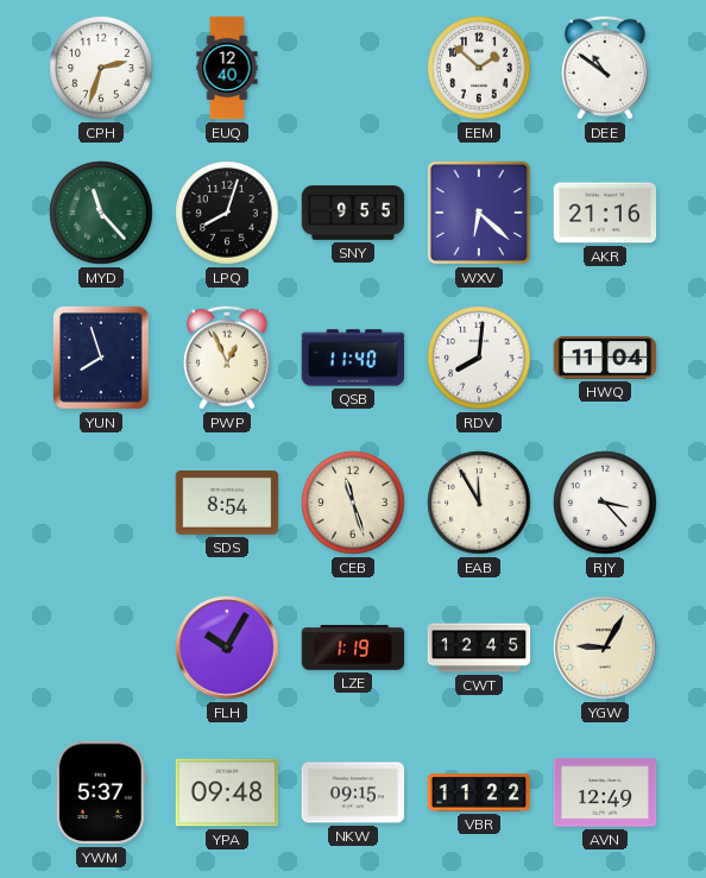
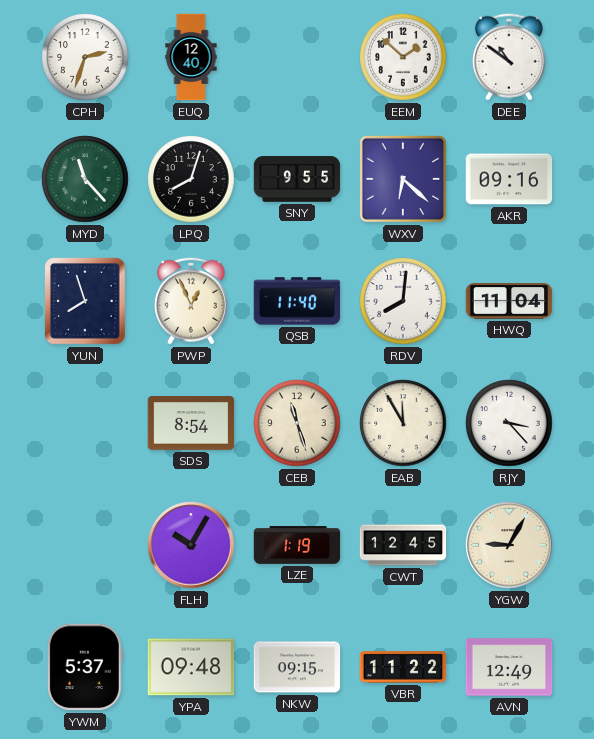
AKR: 21:16 -> 09:16
